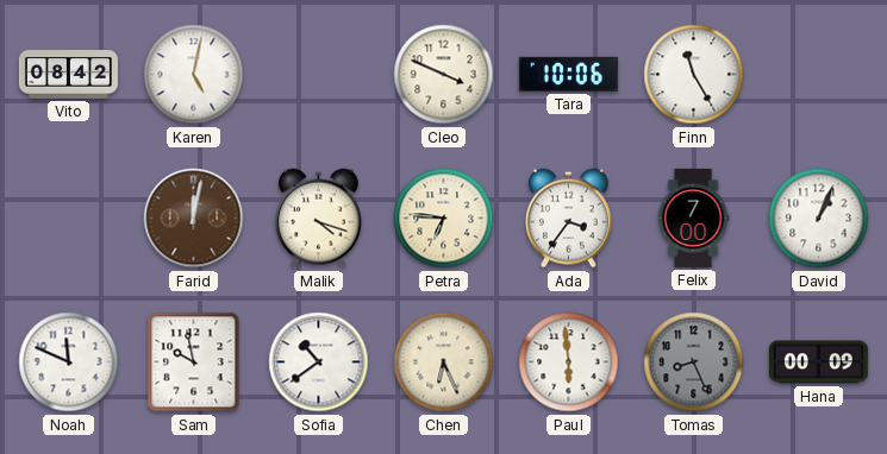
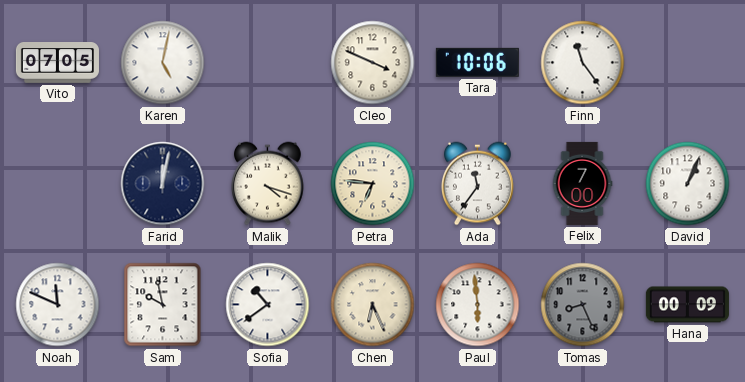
Vito: 08:42 -> 07:05
Finn: 11:25 -> 11:24
Farid dial: brown -> navy
Ada: 3:36 -> 11:36
